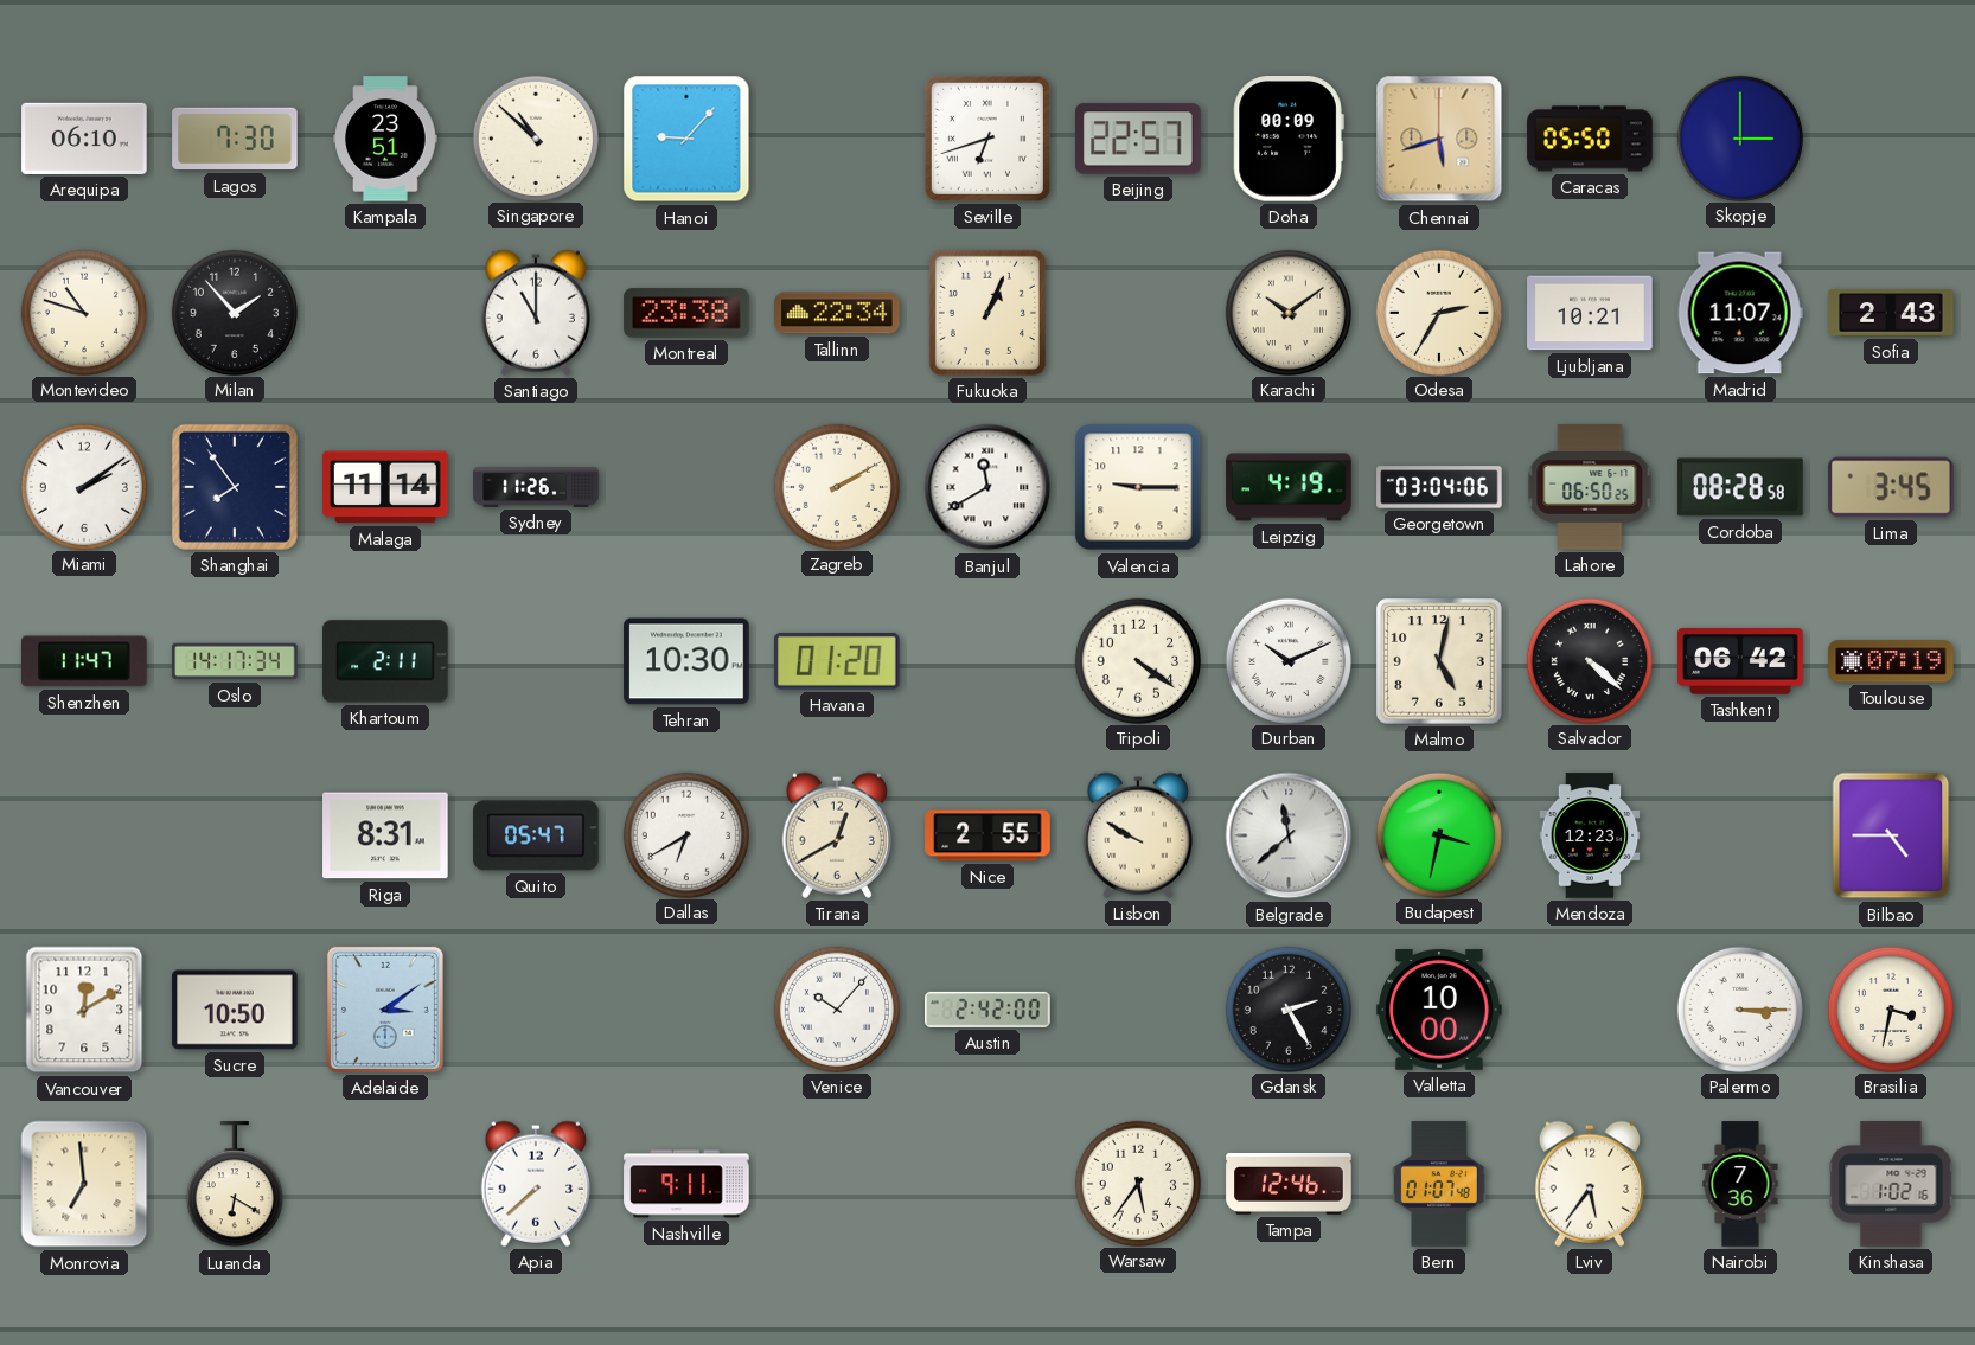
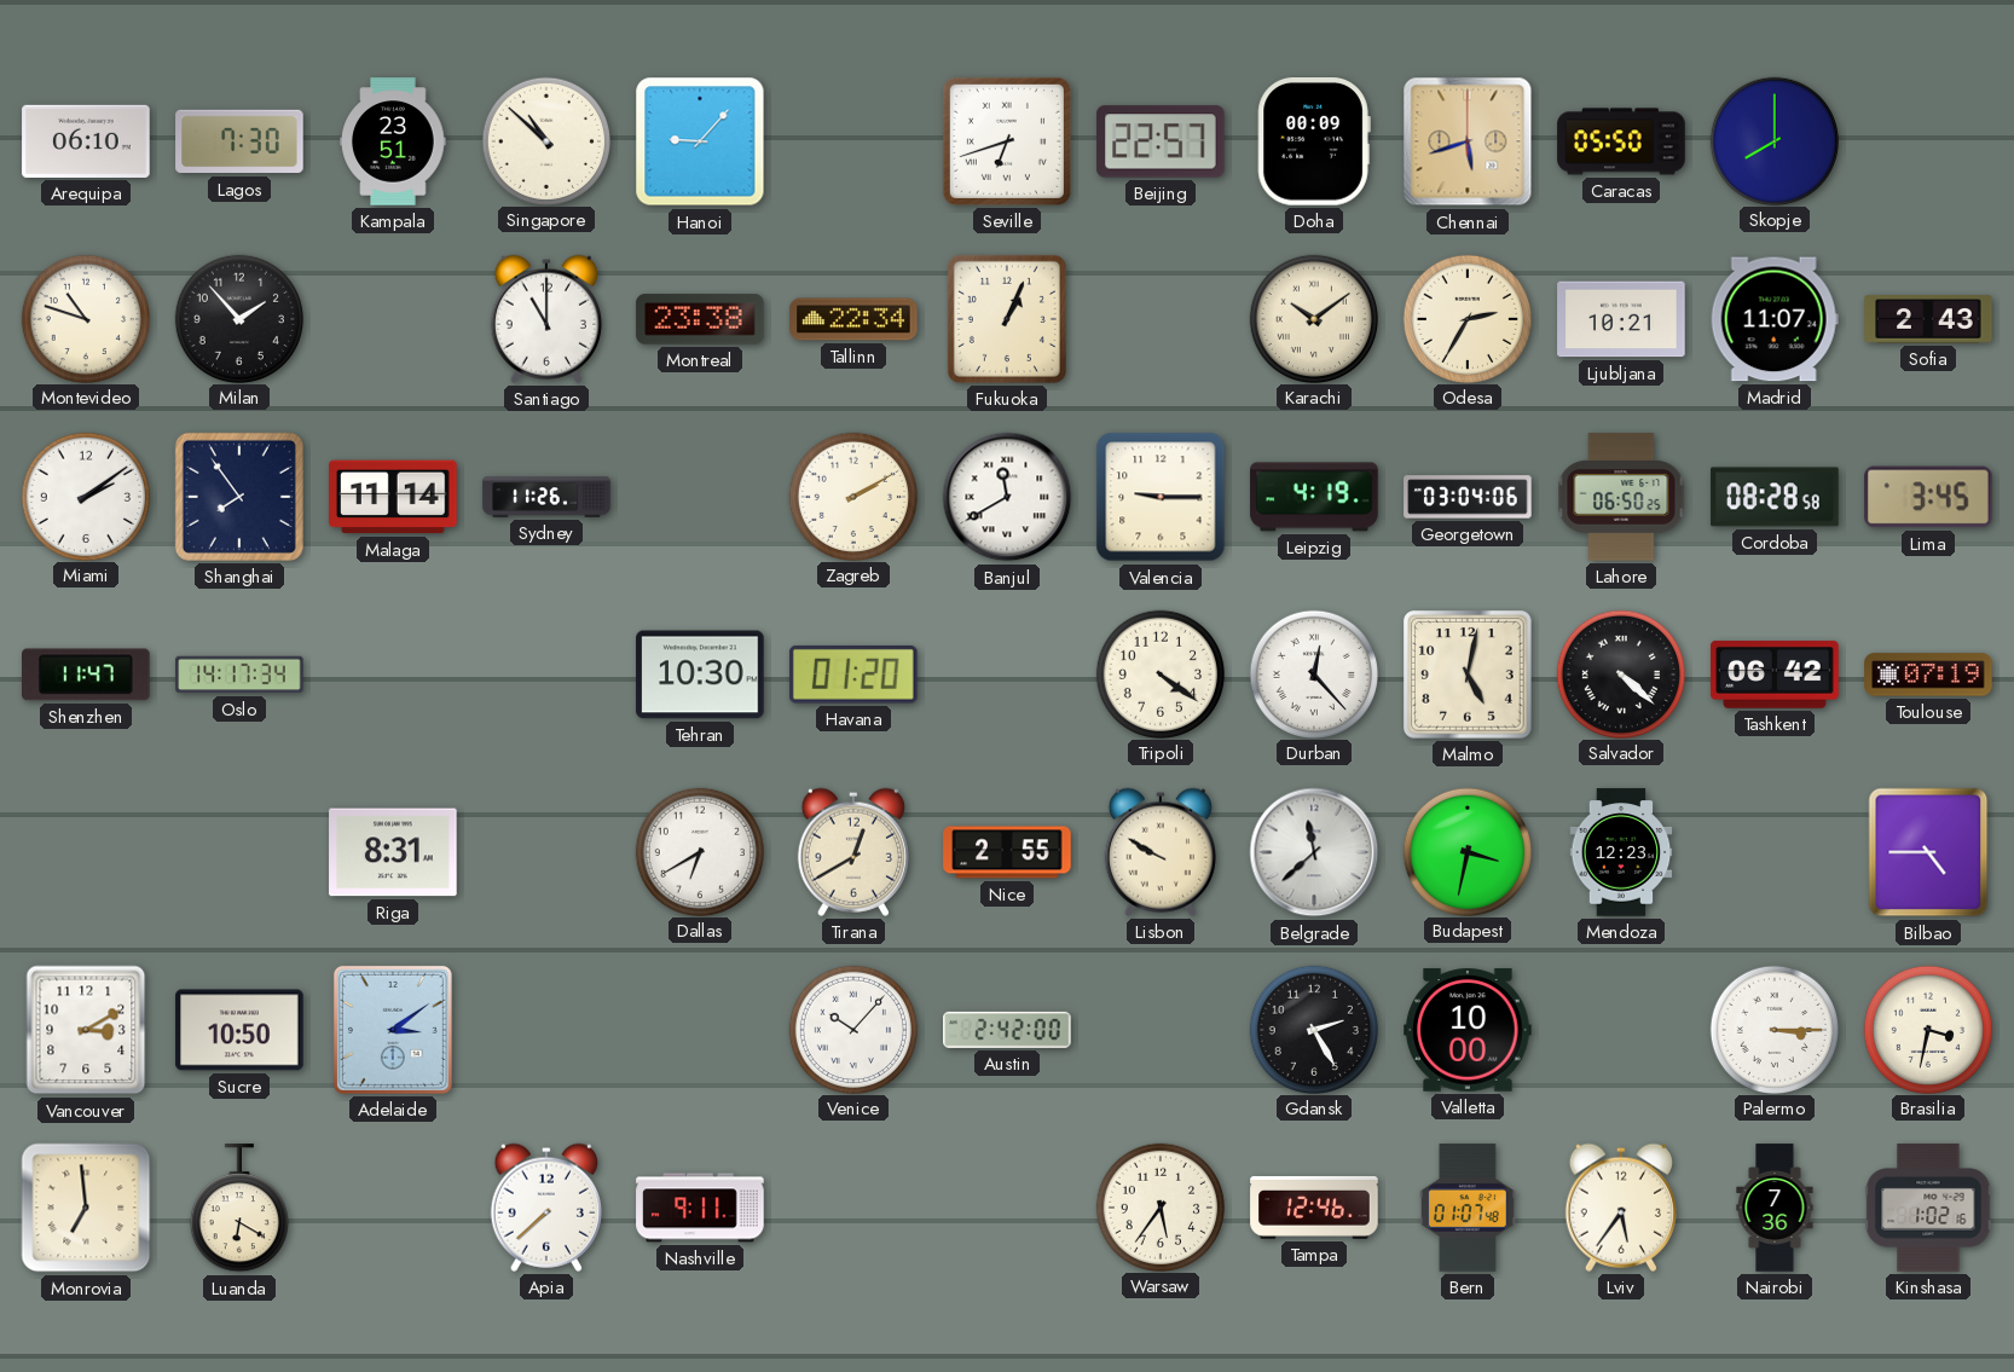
Skopje: 3:00 -> 8:00
Khartoum: 2:11 -> none
Durban: 10:11 -> 12:23
Quito: 05:47 -> none
Vancouver: 12:10 -> 3:10
